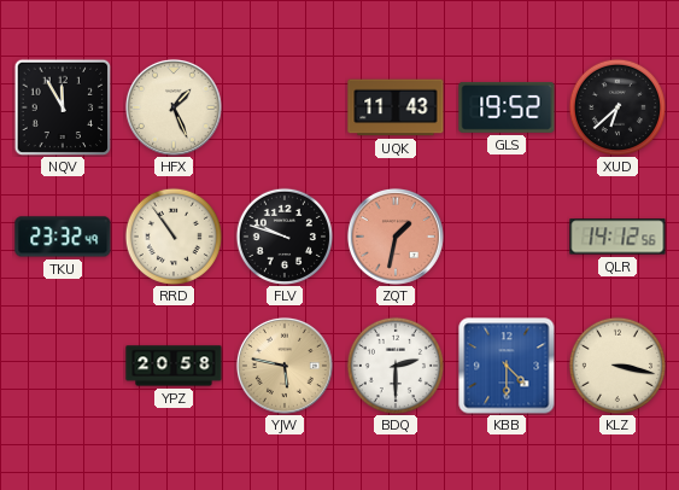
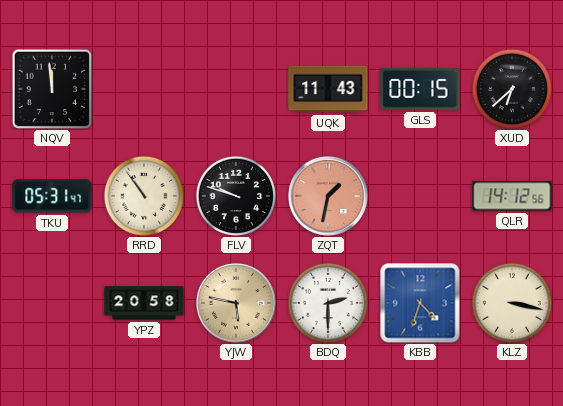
NQV: 11:55 -> 11:59
HFX: 1:26 -> none
GLS: 19:52 -> 00:15
TKU: 23:32 -> 05:31
KBB: 4:30 -> 4:33
